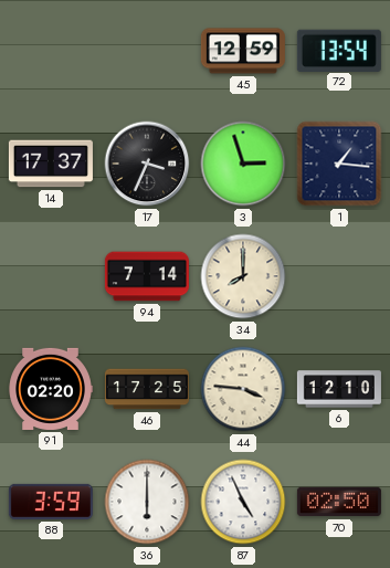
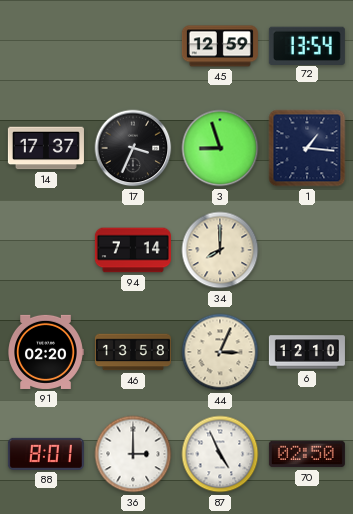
3: 2:57 -> 8:57
46: 17:25 -> 13:58
44: 3:46 -> 3:04
88: 3:59 -> 8:01
36: 6:00 -> 3:00
